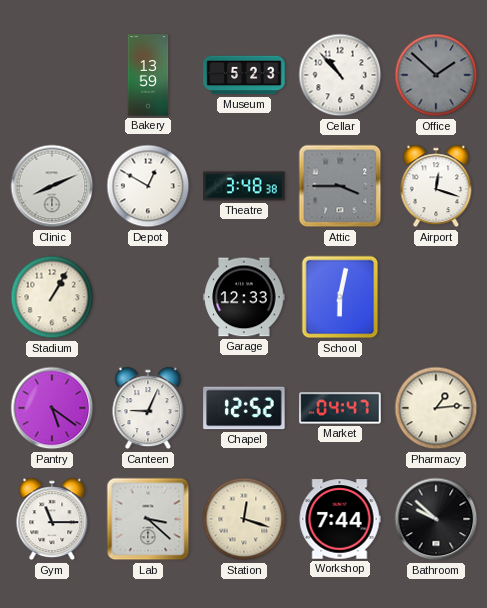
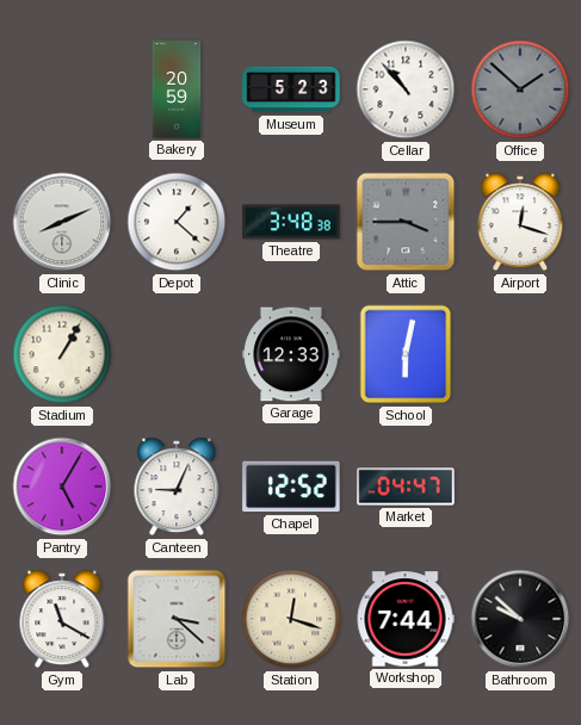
Bakery: 13:59 -> 20:59
Depot: 12:50 -> 1:22
Pantry: 5:21 -> 5:05
Pharmacy: 1:14 -> none
Gym: 11:15 -> 11:20
